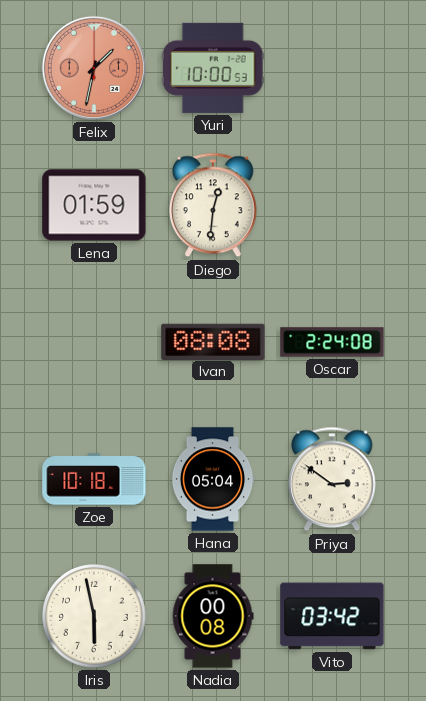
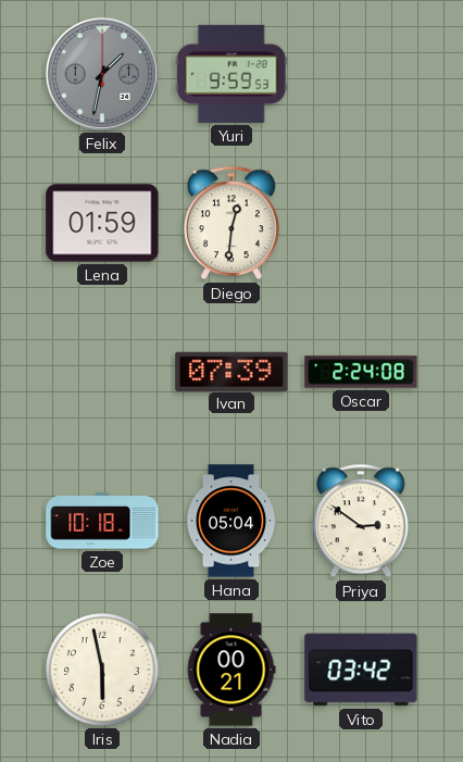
Felix dial: salmon -> grey
Yuri: 10:00 -> 9:59
Ivan: 08:08 -> 07:39
Nadia: 00:08 -> 00:21
